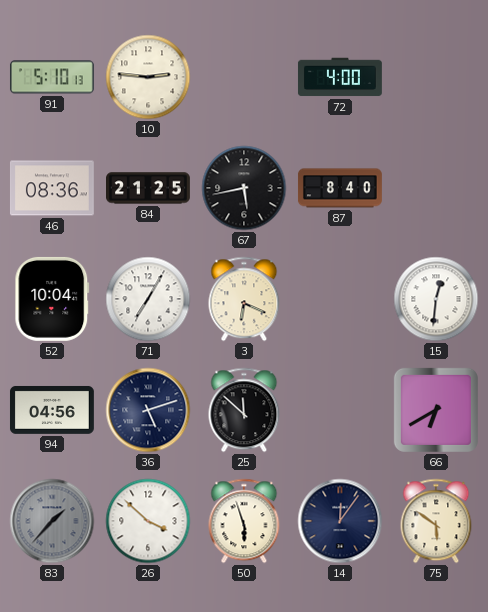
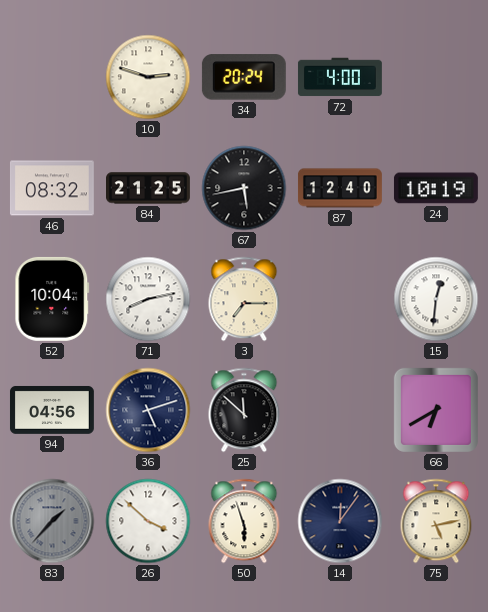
91: 5:10 -> none
10: 2:46 -> 2:48
34: none -> 20:24
46: 08:36 -> 08:32
87: 8:40 -> 12:40
24: none -> 10:19
71: 7:05 -> 8:13
3: 6:19 -> 7:15
75: 5:51 -> 5:13
